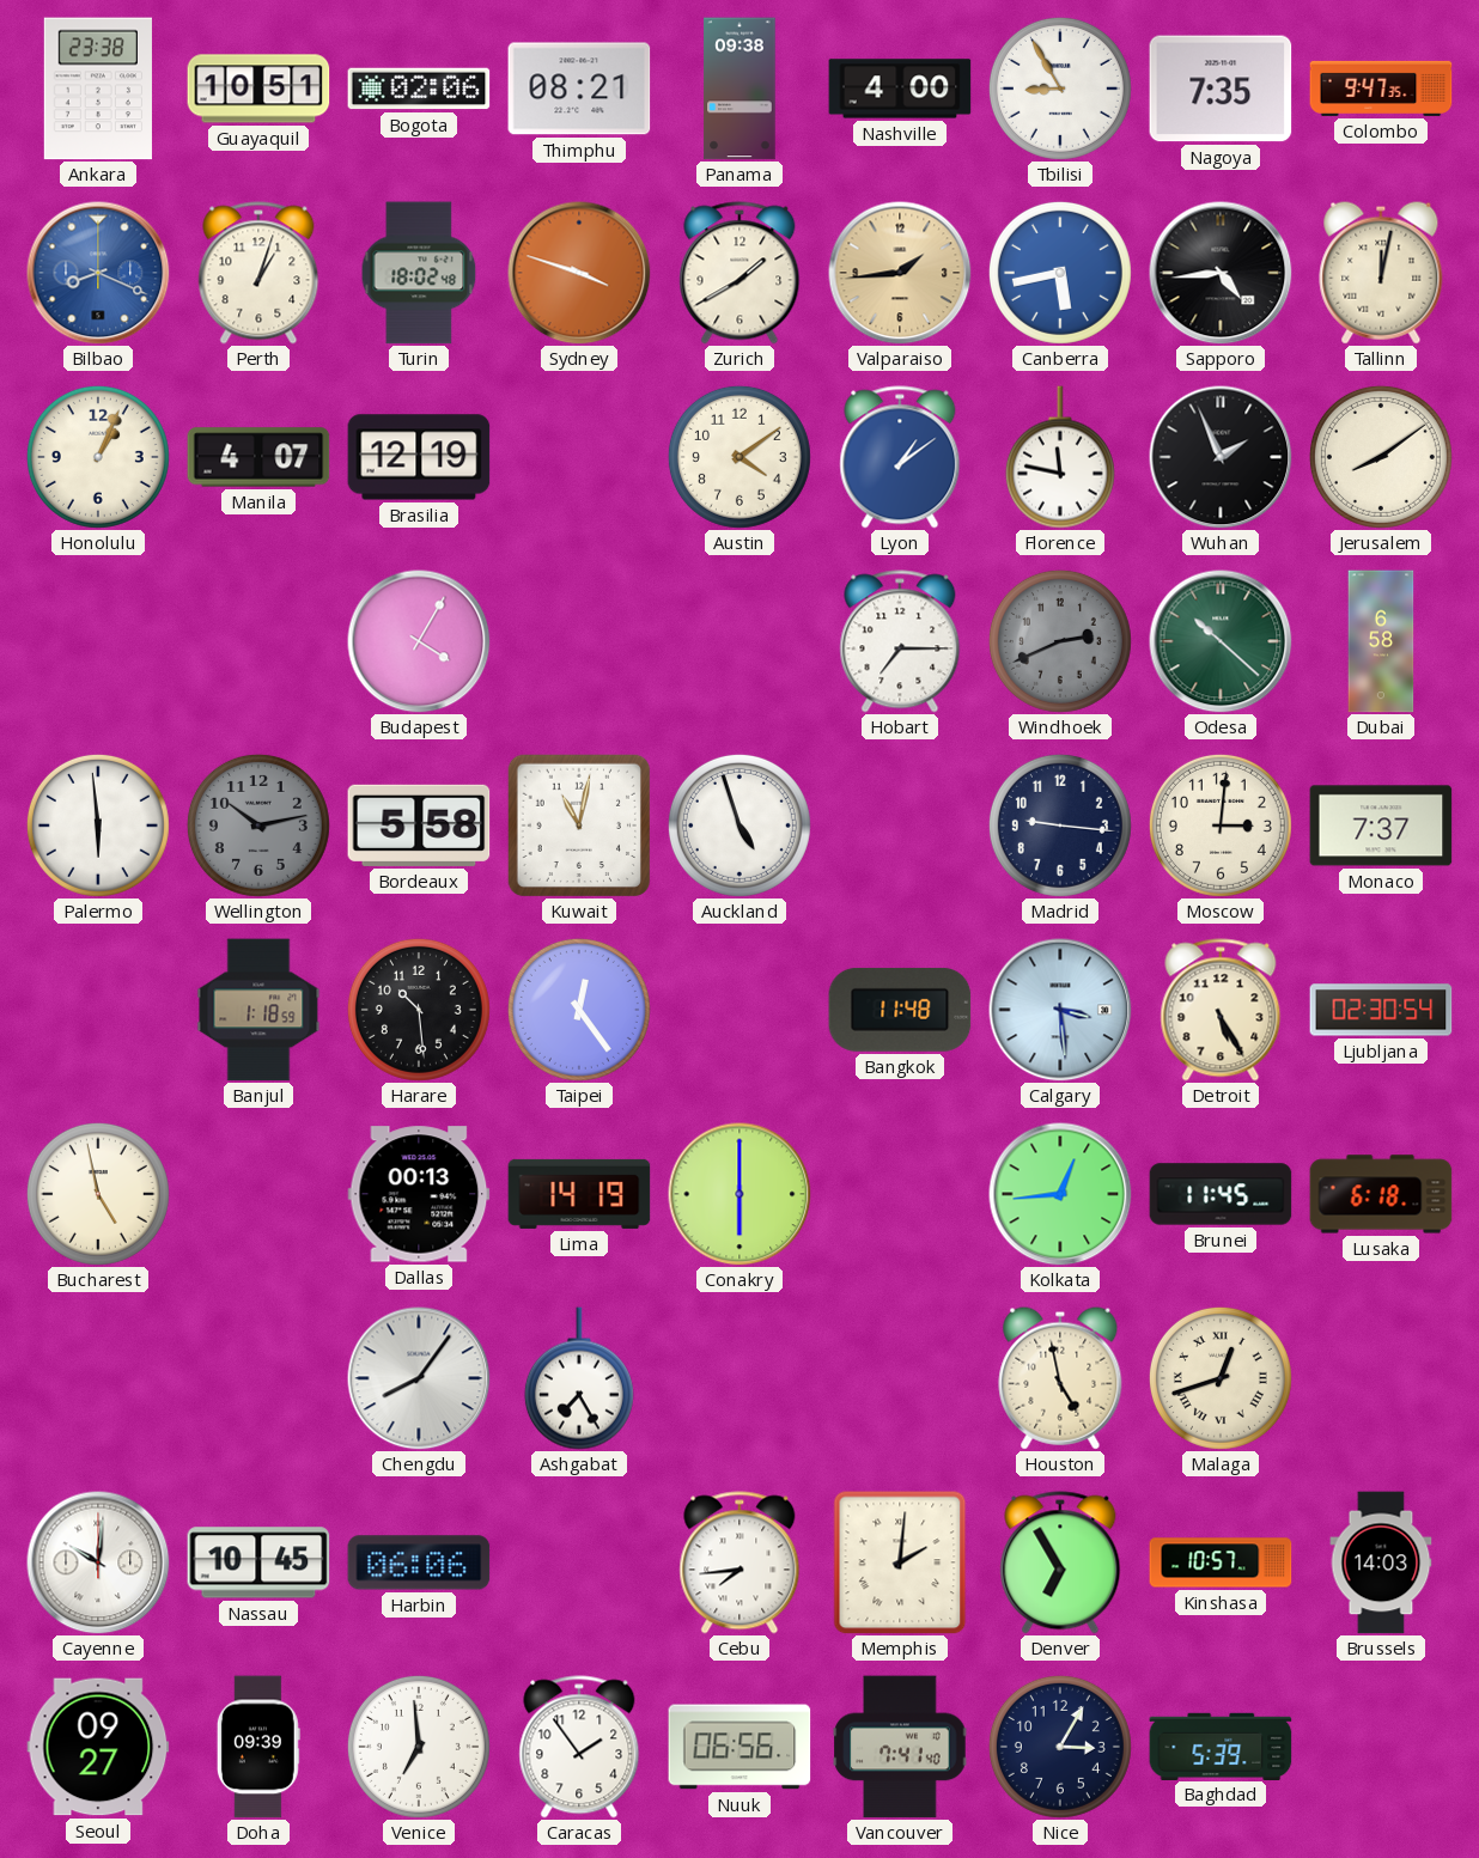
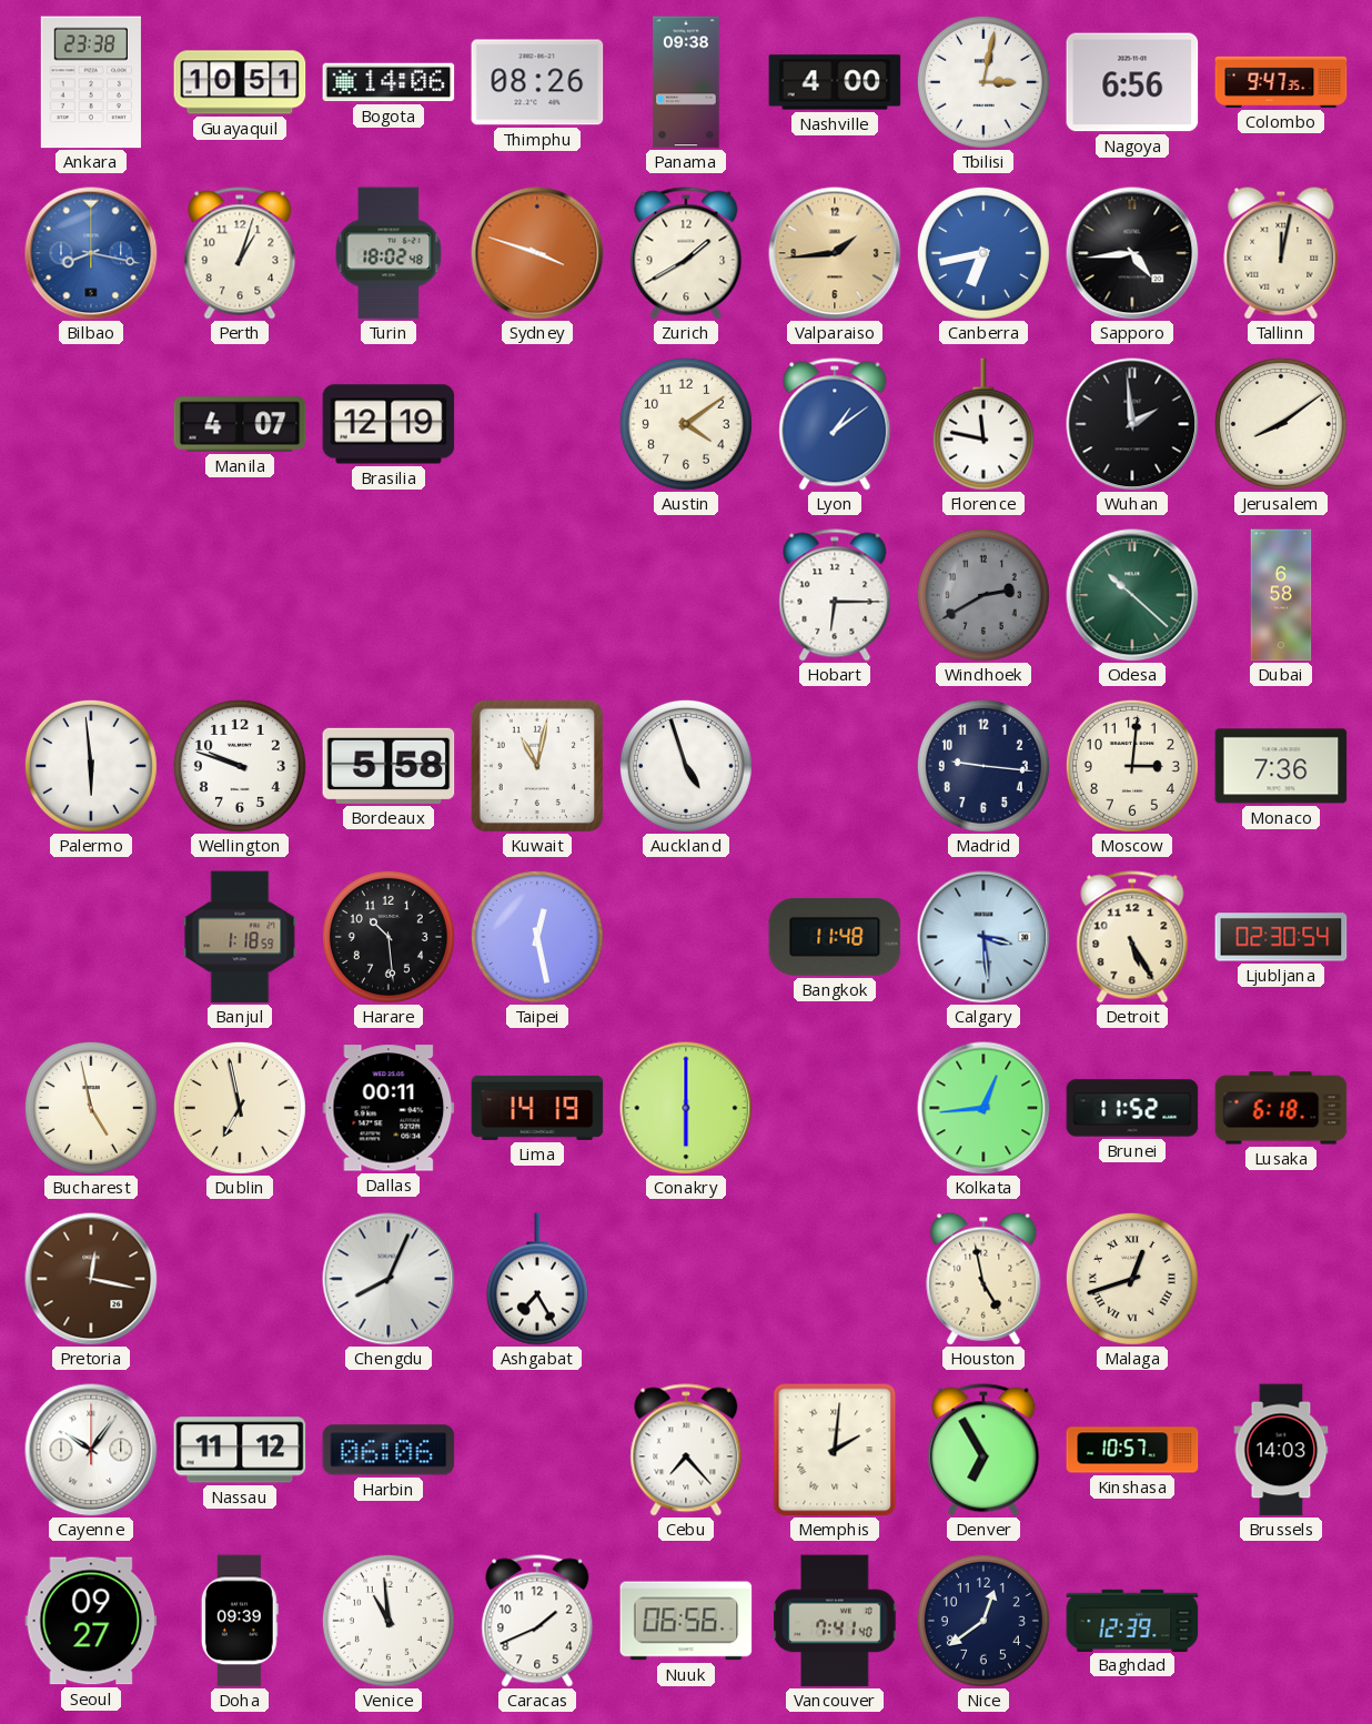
Bogota: 02:06 -> 14:06
Thimphu: 08:21 -> 08:26
Tbilisi: 8:55 -> 3:02
Nagoya: 7:35 -> 6:56
Bilbao: 8:19 -> 8:17
Canberra: 5:43 -> 6:43
Honolulu: 1:04 -> none
Wuhan: 1:56 -> 1:59
Budapest: 4:05 -> none
Hobart: 7:15 -> 6:15
Windhoek: 2:41 -> 2:40
Wellington: 10:13 -> 9:48
Wellington dial: grey -> white
Monaco: 7:37 -> 7:36
Taipei: 12:24 -> 12:28
Dublin: none -> 6:58
Dallas: 00:13 -> 00:11
Brunei: 11:45 -> 11:52
Pretoria: none -> 12:17
Chengdu: 8:06 -> 8:04
Cayenne: 10:01 -> 10:06
Nassau: 10:45 -> 11:12
Cebu: 7:44 -> 7:23
Venice: 6:59 -> 10:59
Caracas: 1:54 -> 1:41
Nice: 3:05 -> 12:39
Baghdad: 5:39 -> 12:39
